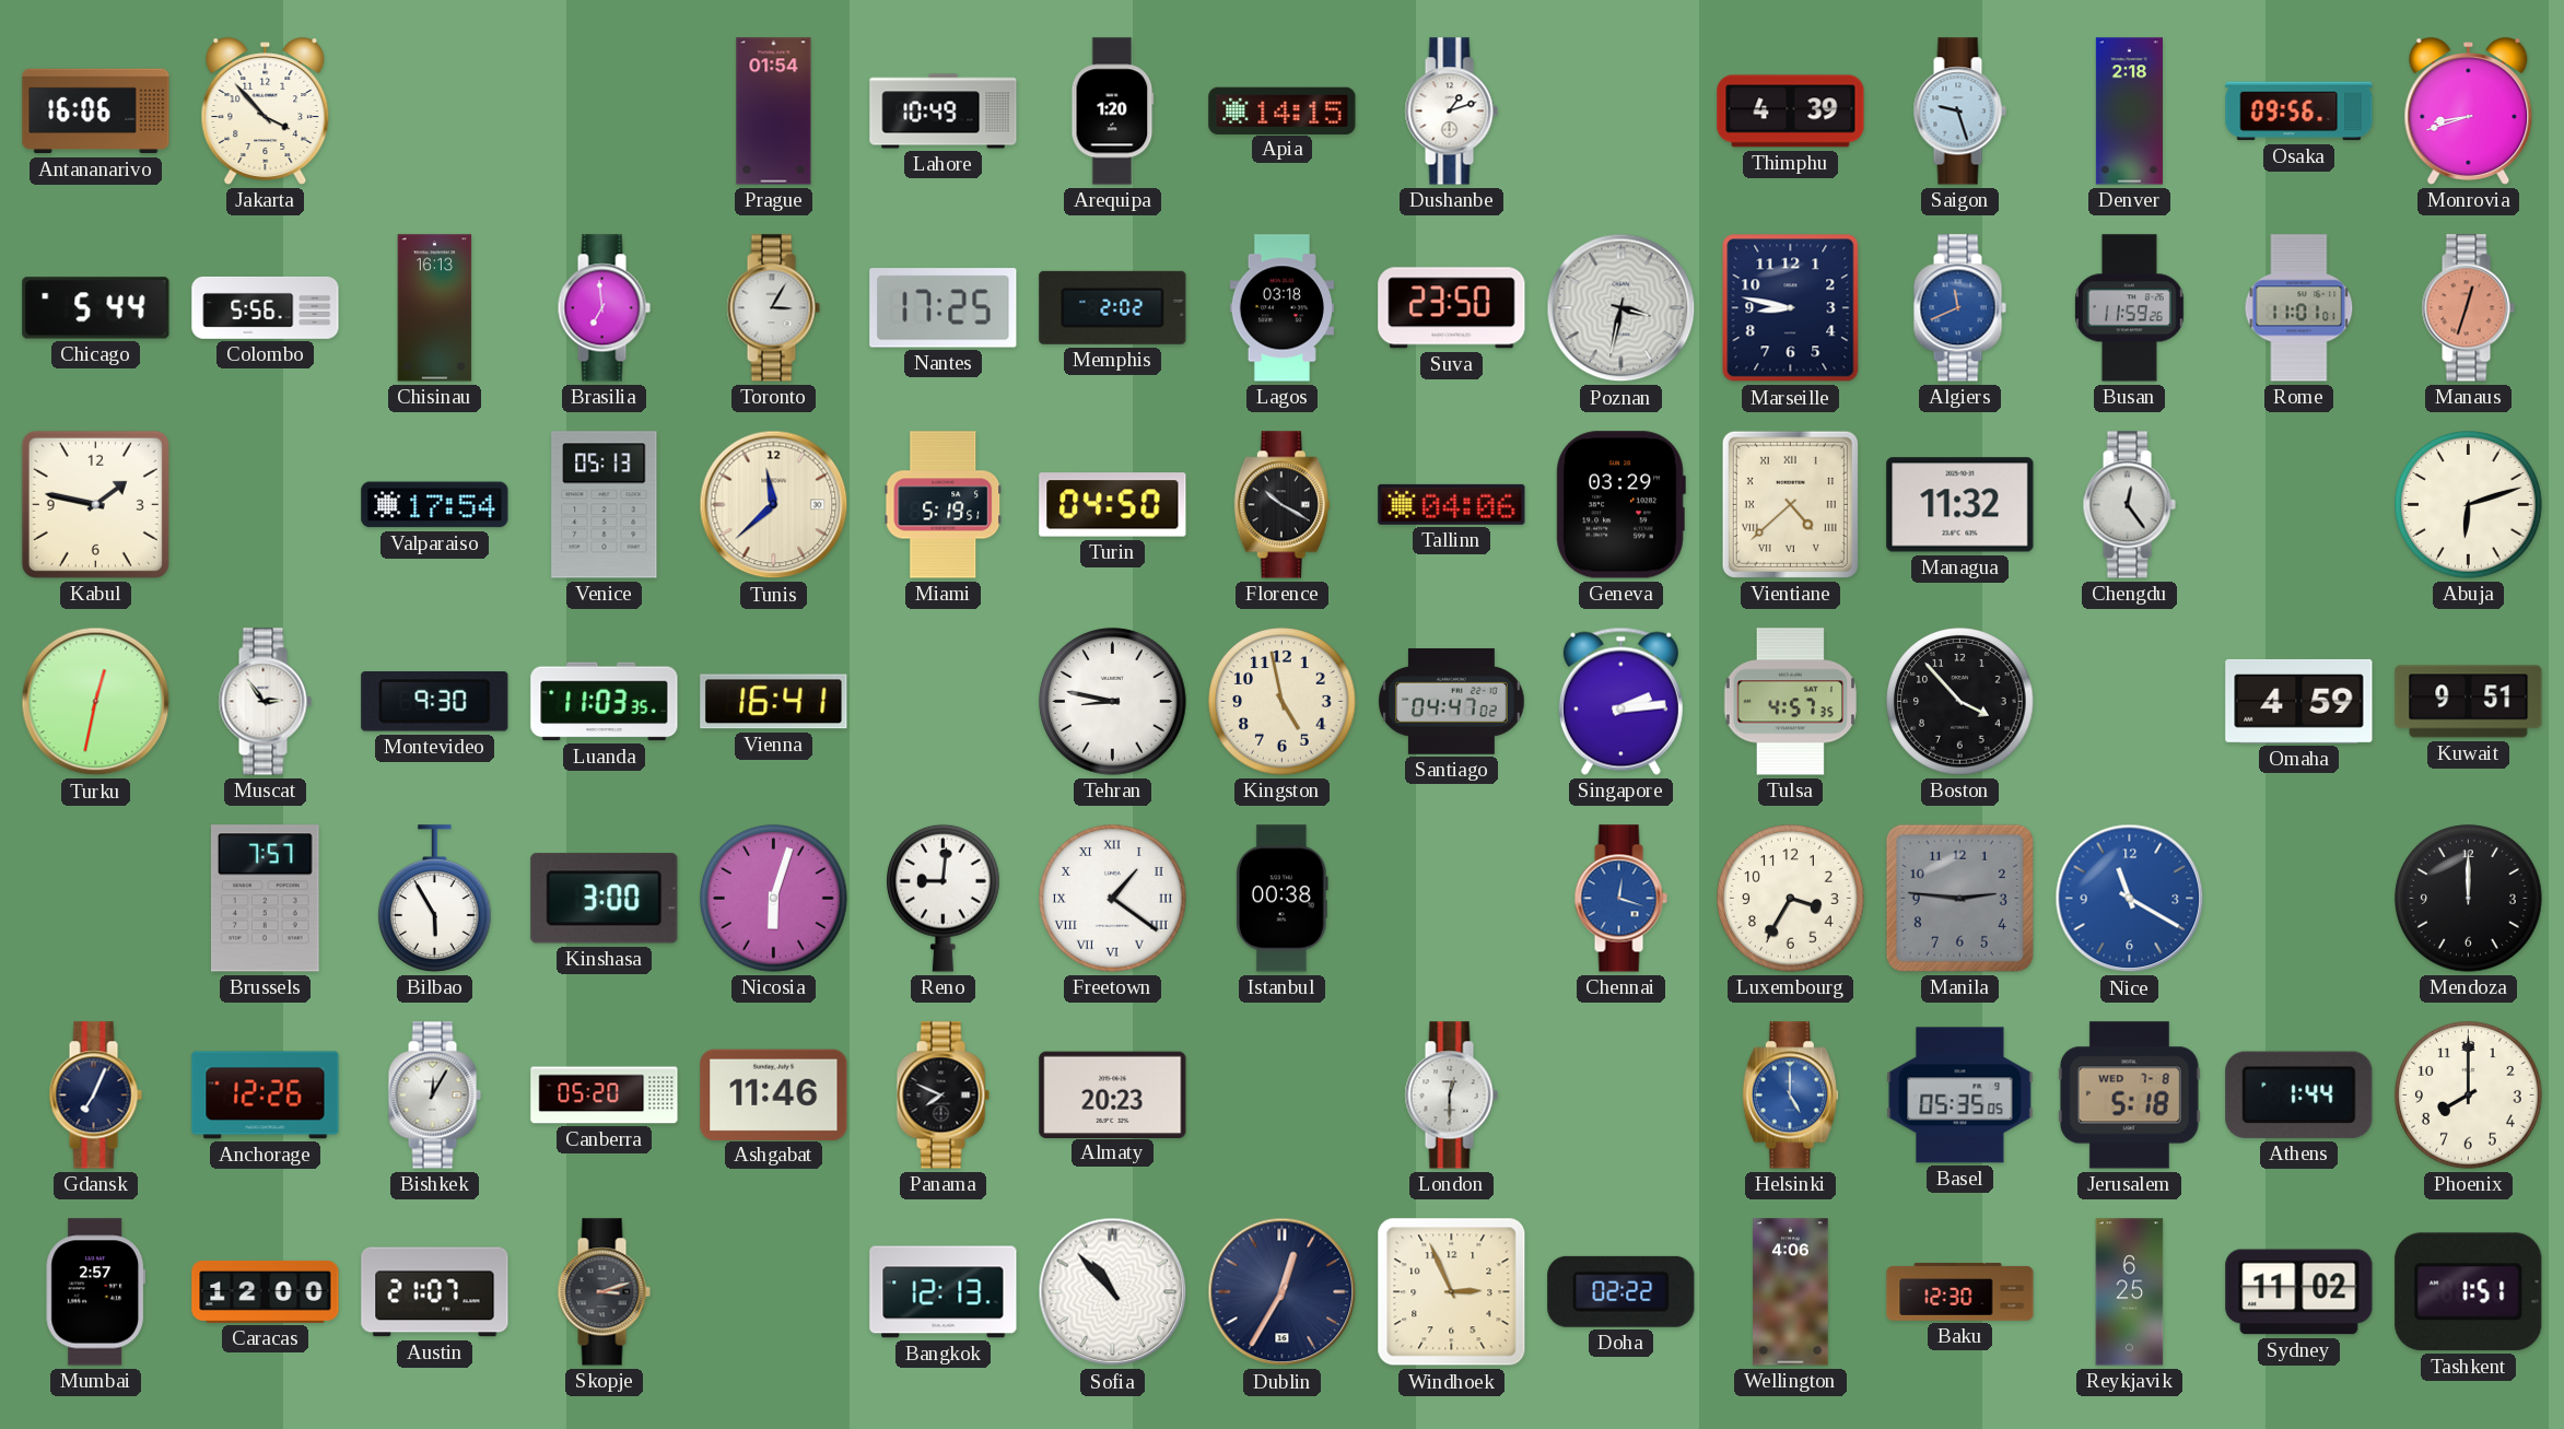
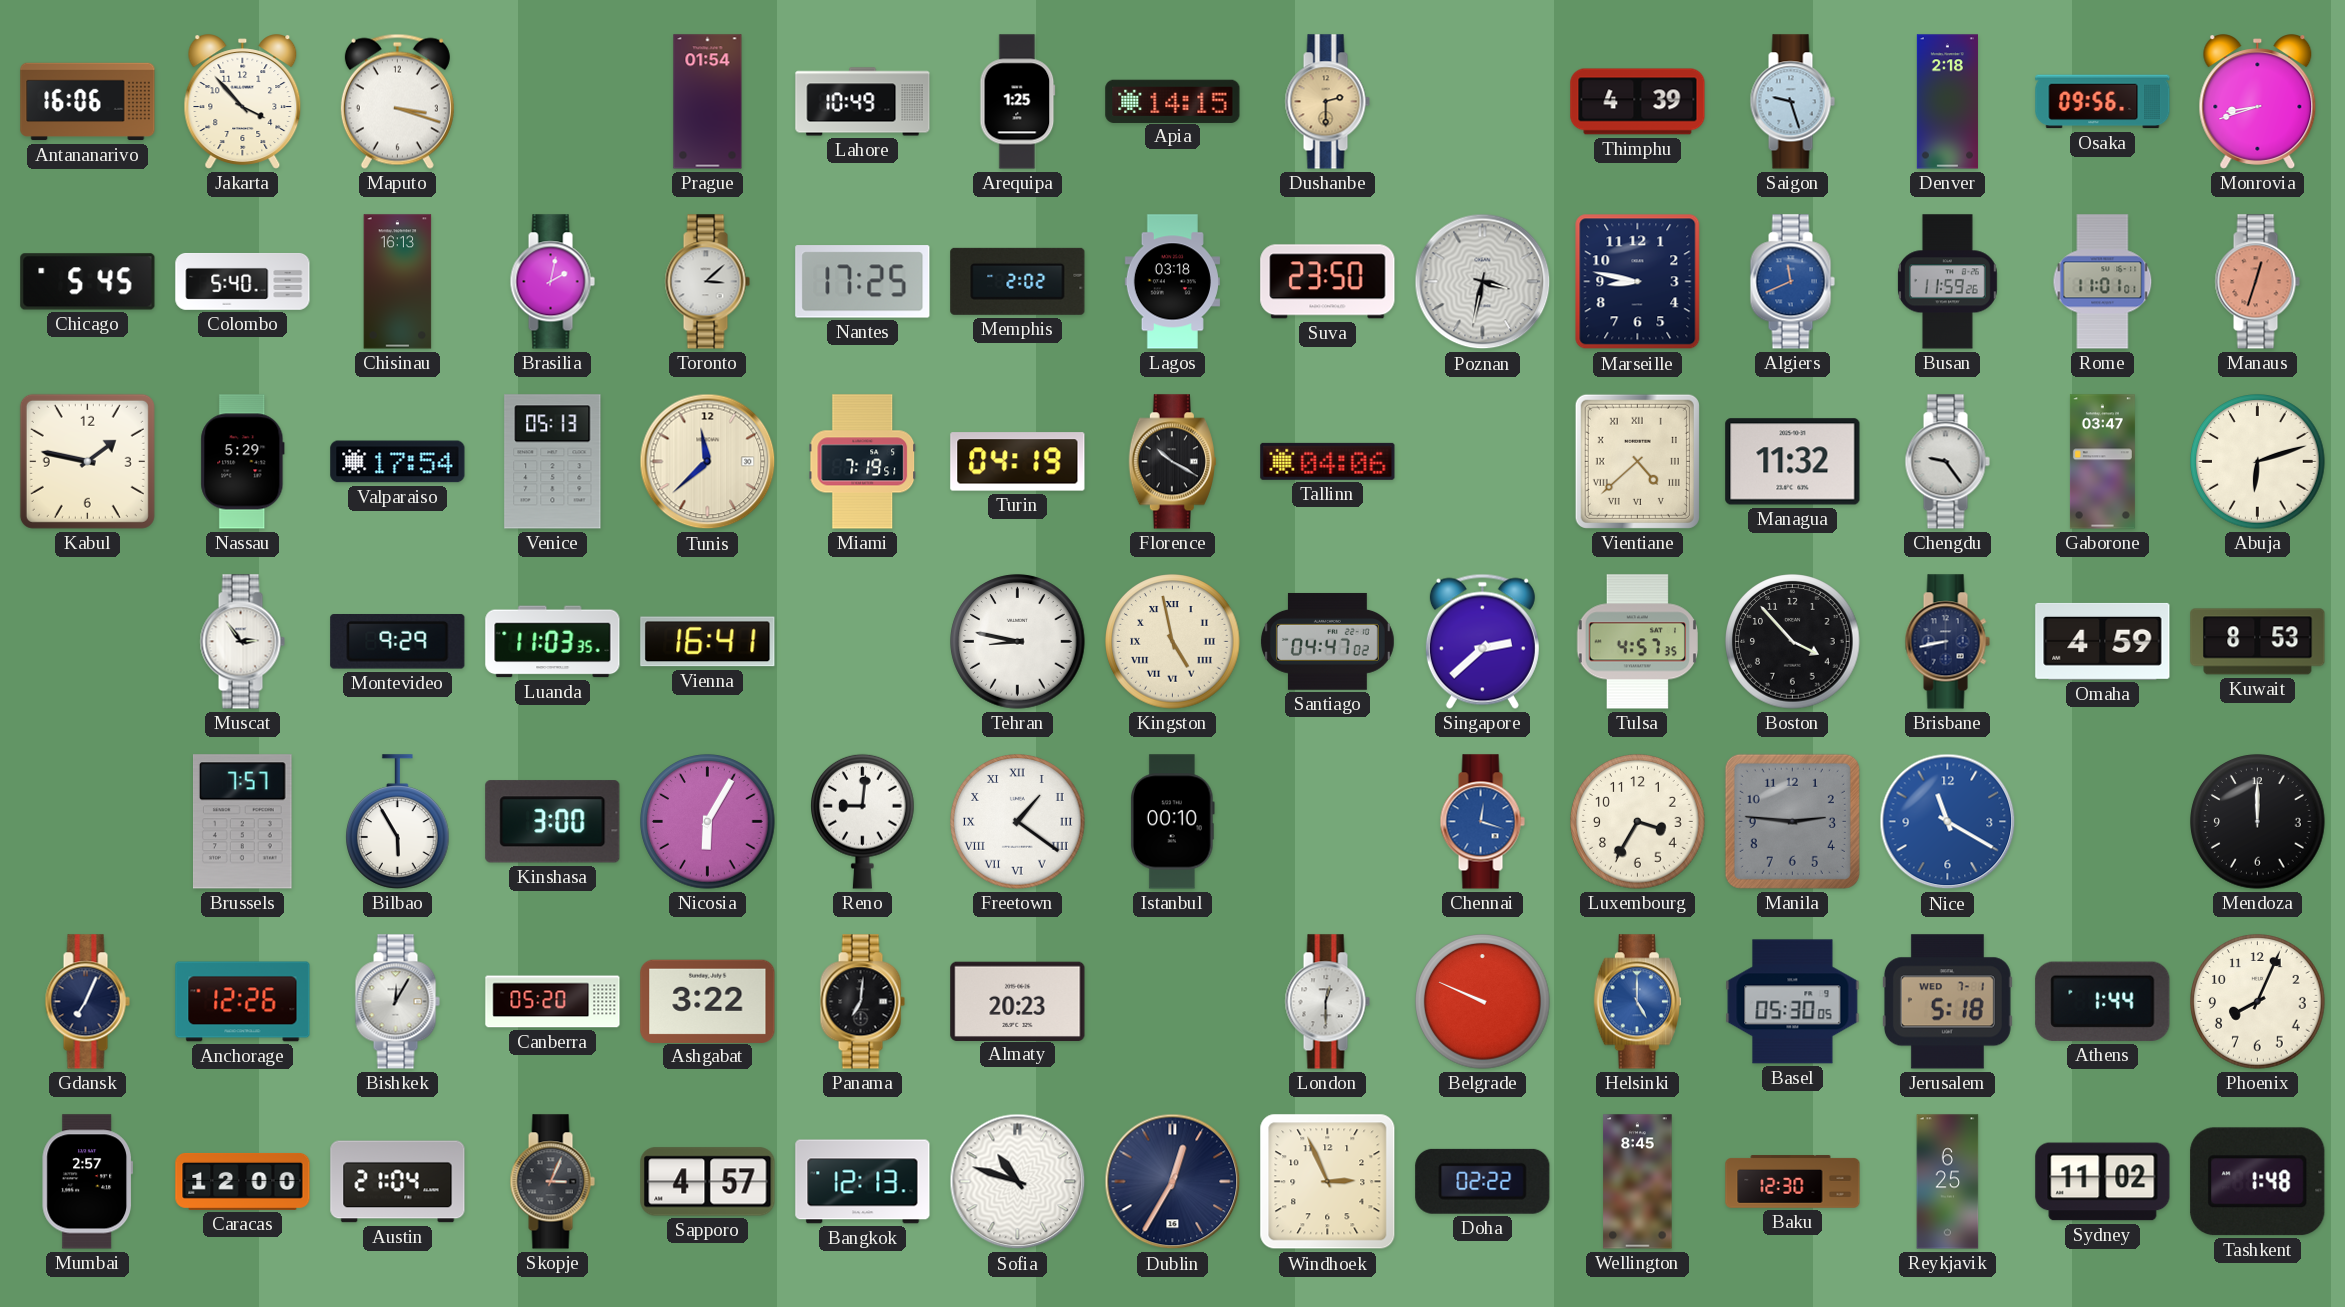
Maputo: none -> 3:18
Arequipa: 1:20 -> 1:25
Dushanbe: 1:12 -> 2:30
Dushanbe dial: white -> champagne
Chicago: 5:44 -> 5:45
Colombo: 5:56 -> 5:40
Brasilia: 6:59 -> 2:02
Toronto: 3:05 -> 3:08
Nassau: none -> 5:29
Miami: 5:19 -> 7:19
Turin: 04:50 -> 04:19
Geneva: 03:29 -> none
Chengdu: 12:24 -> 9:24
Gaborone: none -> 03:47
Turku: 12:32 -> none
Montevideo: 9:30 -> 9:29
Kingston numerals: Arabic -> Roman
Singapore: 2:14 -> 2:38
Brisbane: none -> 8:43
Kuwait: 9:51 -> 8:53
Nicosia: 6:03 -> 6:05
Istanbul: 00:38 -> 00:10
Ashgabat: 11:46 -> 3:22
Panama: 7:49 -> 7:01
Belgrade: none -> 9:49
Basel: 05:35 -> 05:30
Jerusalem date: WED 7-8 -> WED 7-1
Phoenix: 8:00 -> 8:04
Austin: 21:07 -> 21:04
Skopje: 3:12 -> 3:04
Sapporo: none -> 4:57
Sofia: 10:53 -> 10:48
Wellington: 4:06 -> 8:45
Tashkent: 1:51 -> 1:48
